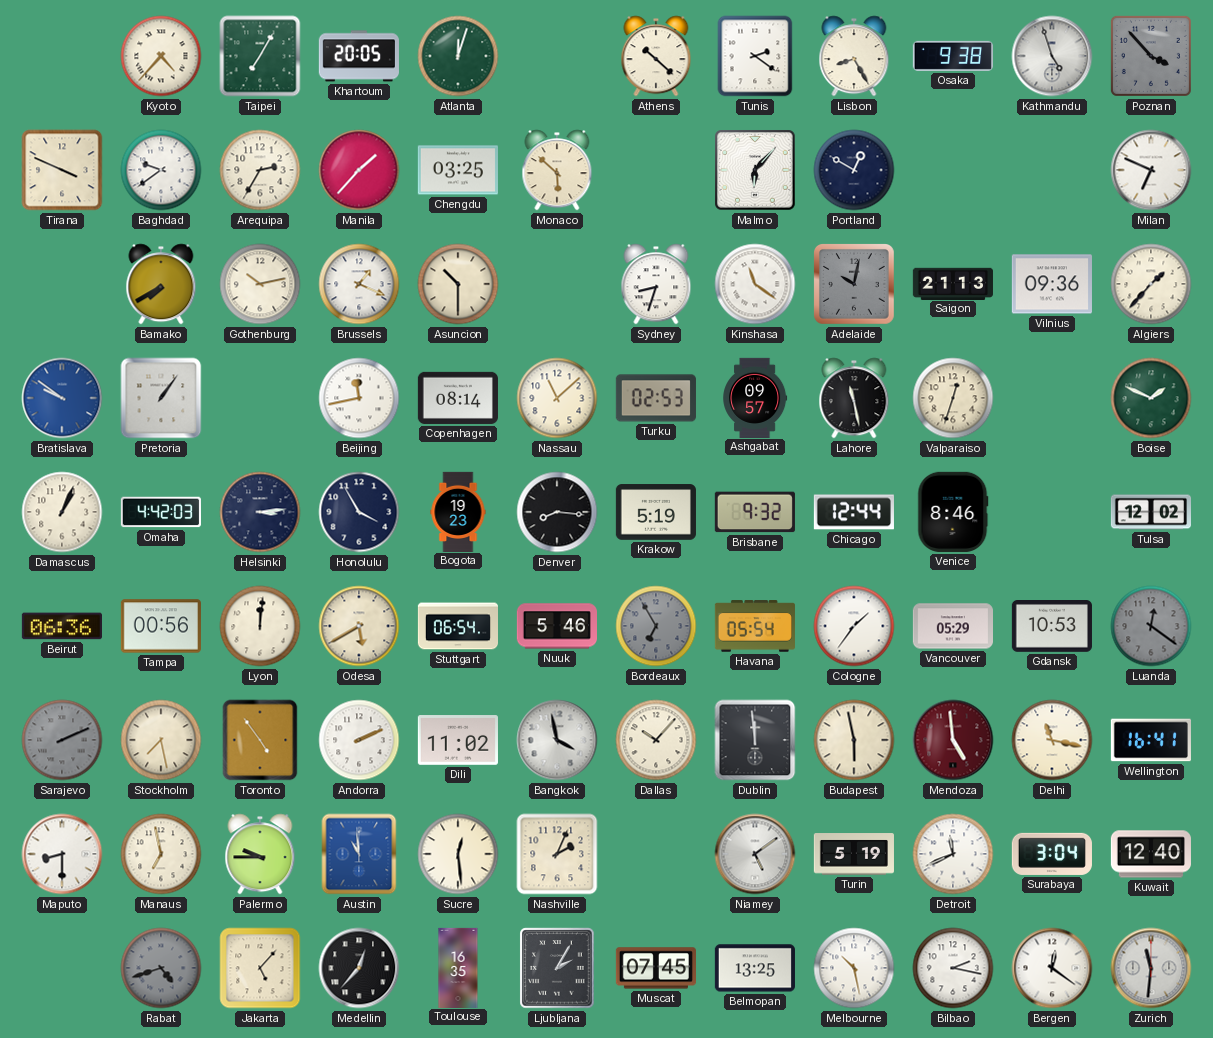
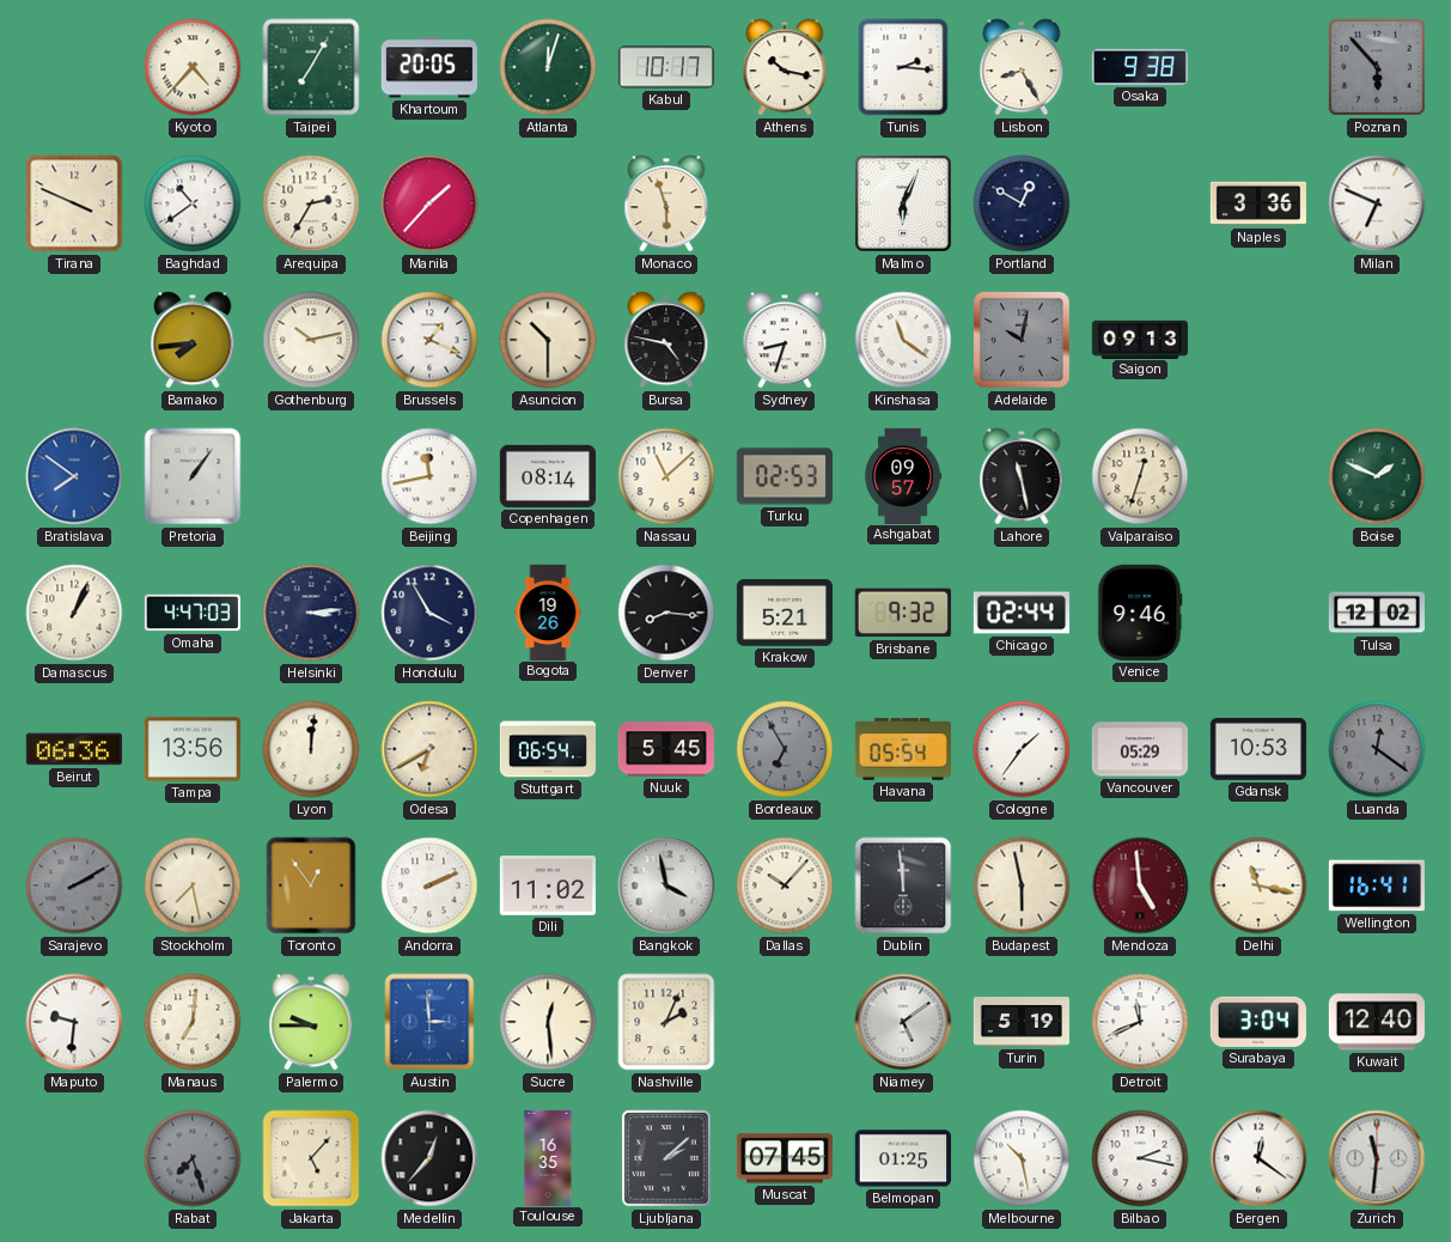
Kabul: none -> 10:17
Athens: 10:22 -> 10:17
Tunis: 2:21 -> 2:16
Kathmandu: 4:57 -> none
Poznan: 3:53 -> 5:53
Baghdad: 9:39 -> 10:39
Chengdu: 03:25 -> none
Monaco: 5:52 -> 5:57
Malmo: 6:07 -> 6:04
Naples: none -> 3:36
Bamako: 7:40 -> 7:44
Bursa: none -> 4:47
Saigon: 21:13 -> 09:13
Vilnius: 09:36 -> none
Algiers: 1:37 -> none
Bratislava: 9:51 -> 7:51
Omaha: 4:42 -> 4:47
Bogota: 19:23 -> 19:26
Krakow: 5:19 -> 5:21
Chicago: 12:44 -> 02:44
Venice: 8:46 -> 9:46
Tampa: 00:56 -> 13:56
Odesa: 5:40 -> 6:40
Nuuk: 5:46 -> 5:45
Sarajevo: 2:11 -> 2:10
Toronto: 4:54 -> 12:54
Maputo: 8:30 -> 9:31
Manaus: 6:58 -> 7:01
Austin: 10:59 -> 2:59
Rabat: 4:42 -> 7:27
Ljubljana: 2:05 -> 2:08
Belmopan: 13:25 -> 01:25
